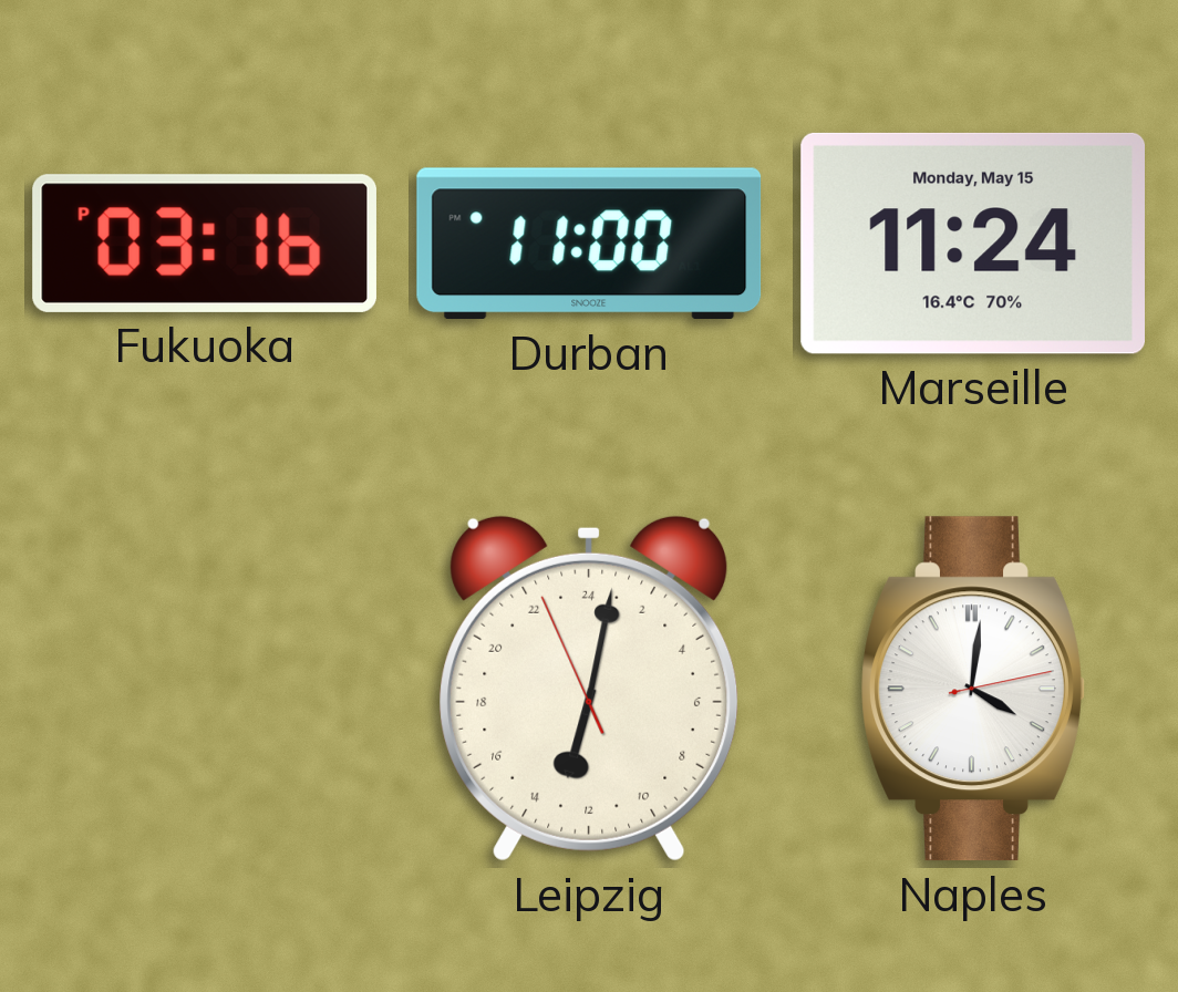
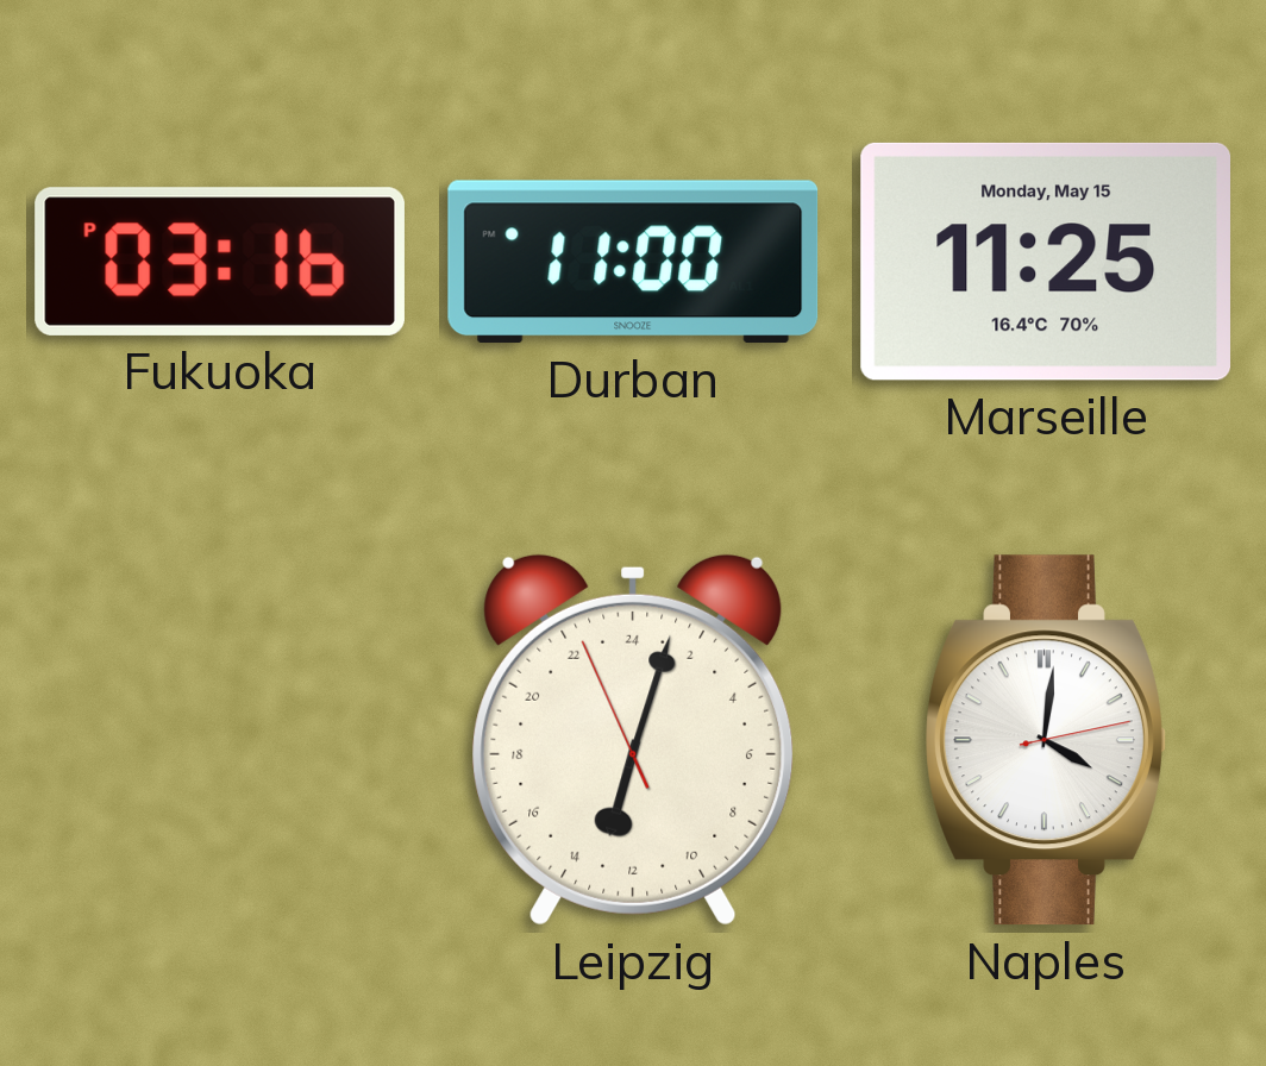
Marseille: 11:24 -> 11:25
Leipzig: 13:01 -> 13:02
